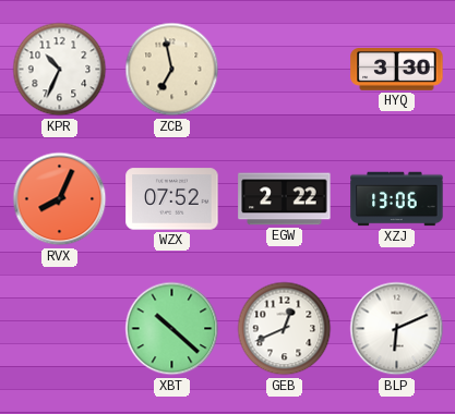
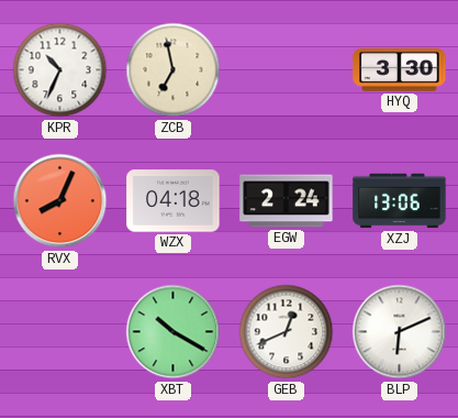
WZX: 07:52 -> 04:18
EGW: 2:22 -> 2:24
XBT: 10:22 -> 10:20
